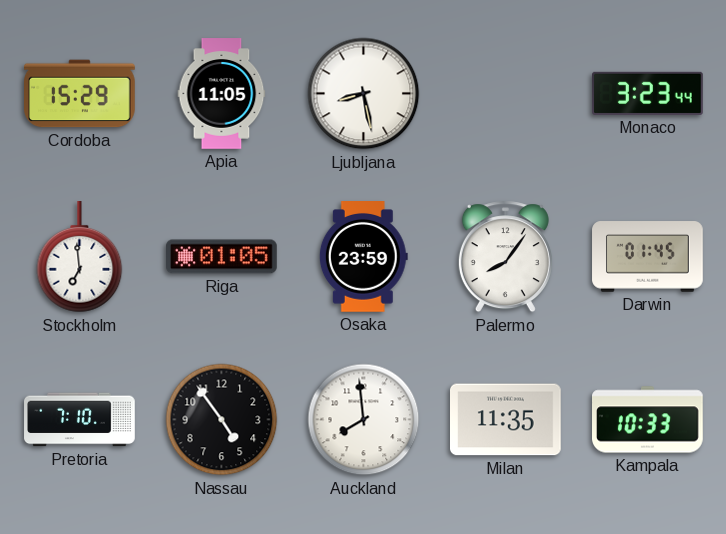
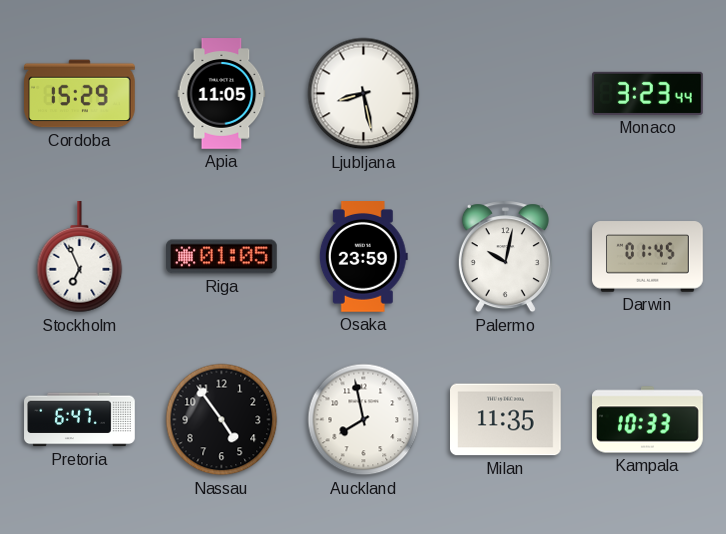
Stockholm: 6:59 -> 6:56
Palermo: 8:06 -> 10:02
Pretoria: 7:10 -> 6:47
Auckland: 7:59 -> 7:58
